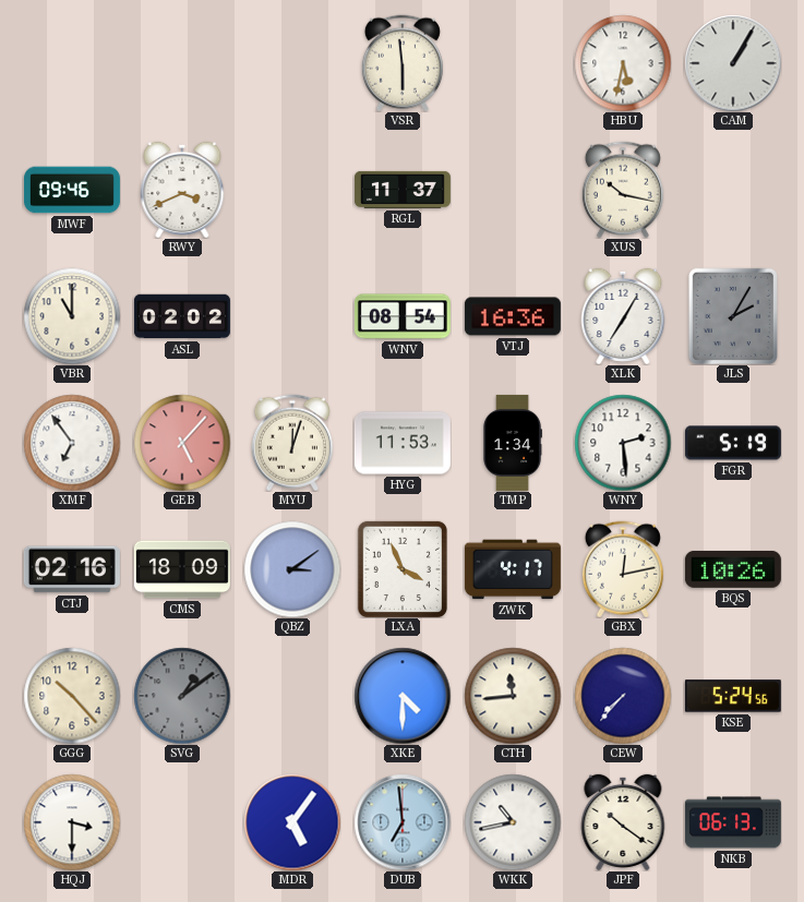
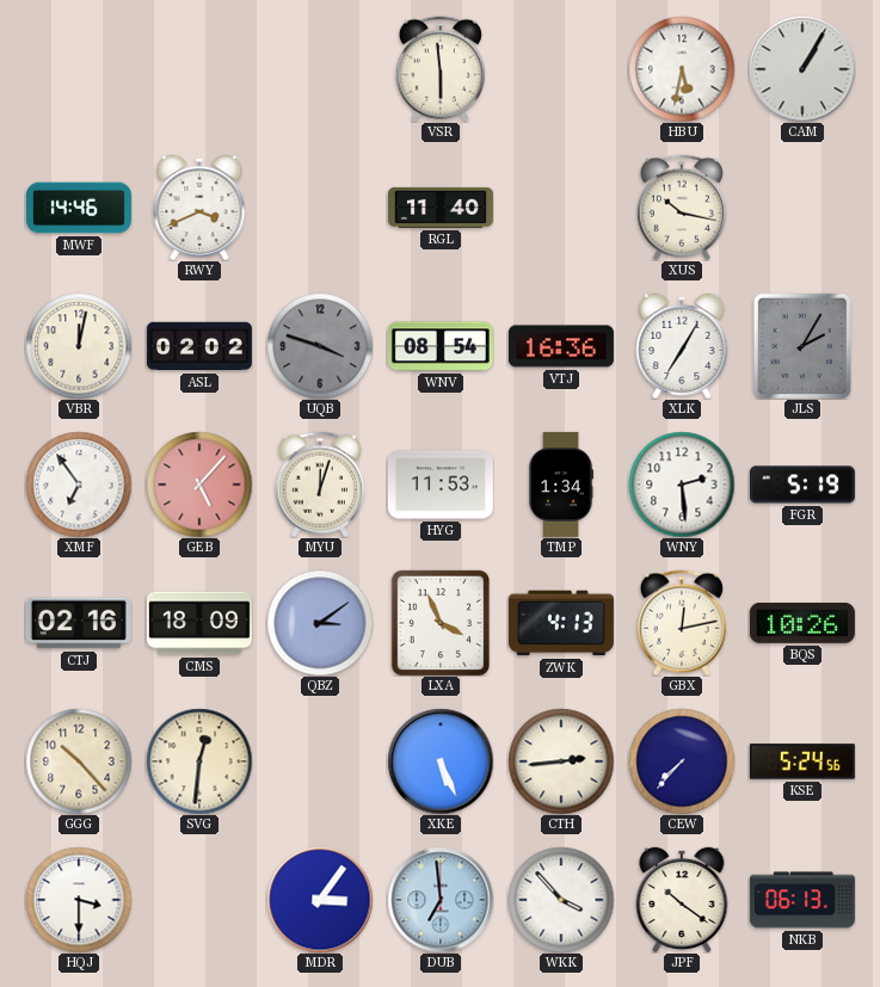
MWF: 09:46 -> 14:46
RGL: 11:37 -> 11:40
VBR: 11:00 -> 12:02
UQB: none -> 3:48
ZWK: 4:17 -> 4:13
SVG: 1:09 -> 12:31
SVG dial: grey -> cream
XKE: 4:30 -> 5:26
CTH: 11:44 -> 2:44
MDR: 5:06 -> 3:06
WKK: 10:43 -> 3:53
